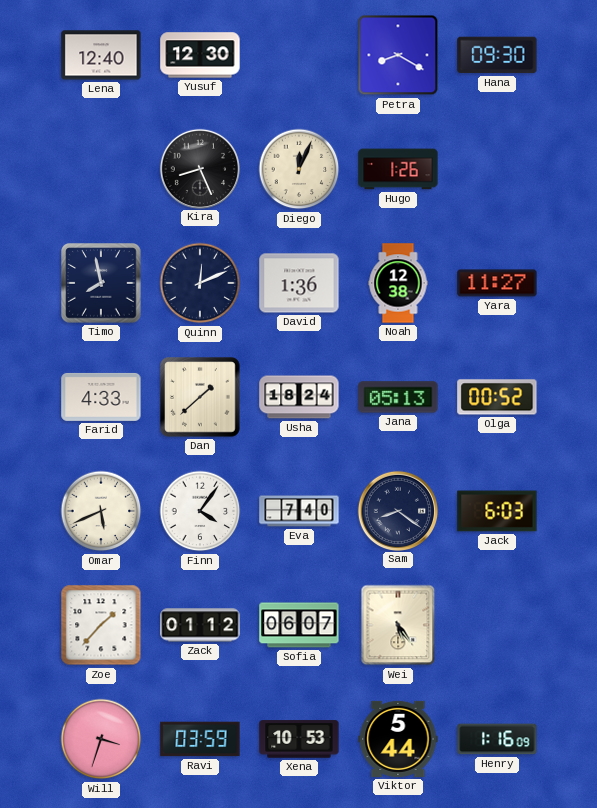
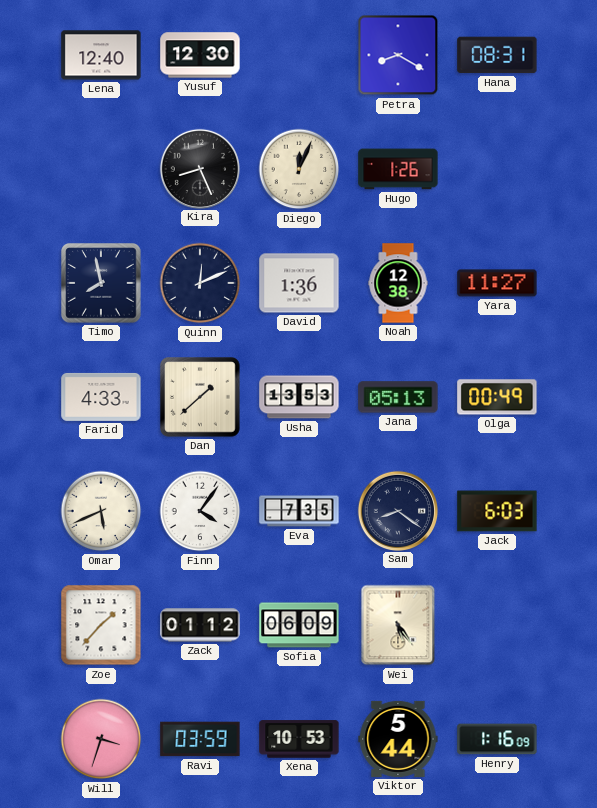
Hana: 09:30 -> 08:31
Usha: 18:24 -> 13:53
Olga: 00:52 -> 00:49
Eva: 7:40 -> 7:35
Sofia: 06:07 -> 06:09
